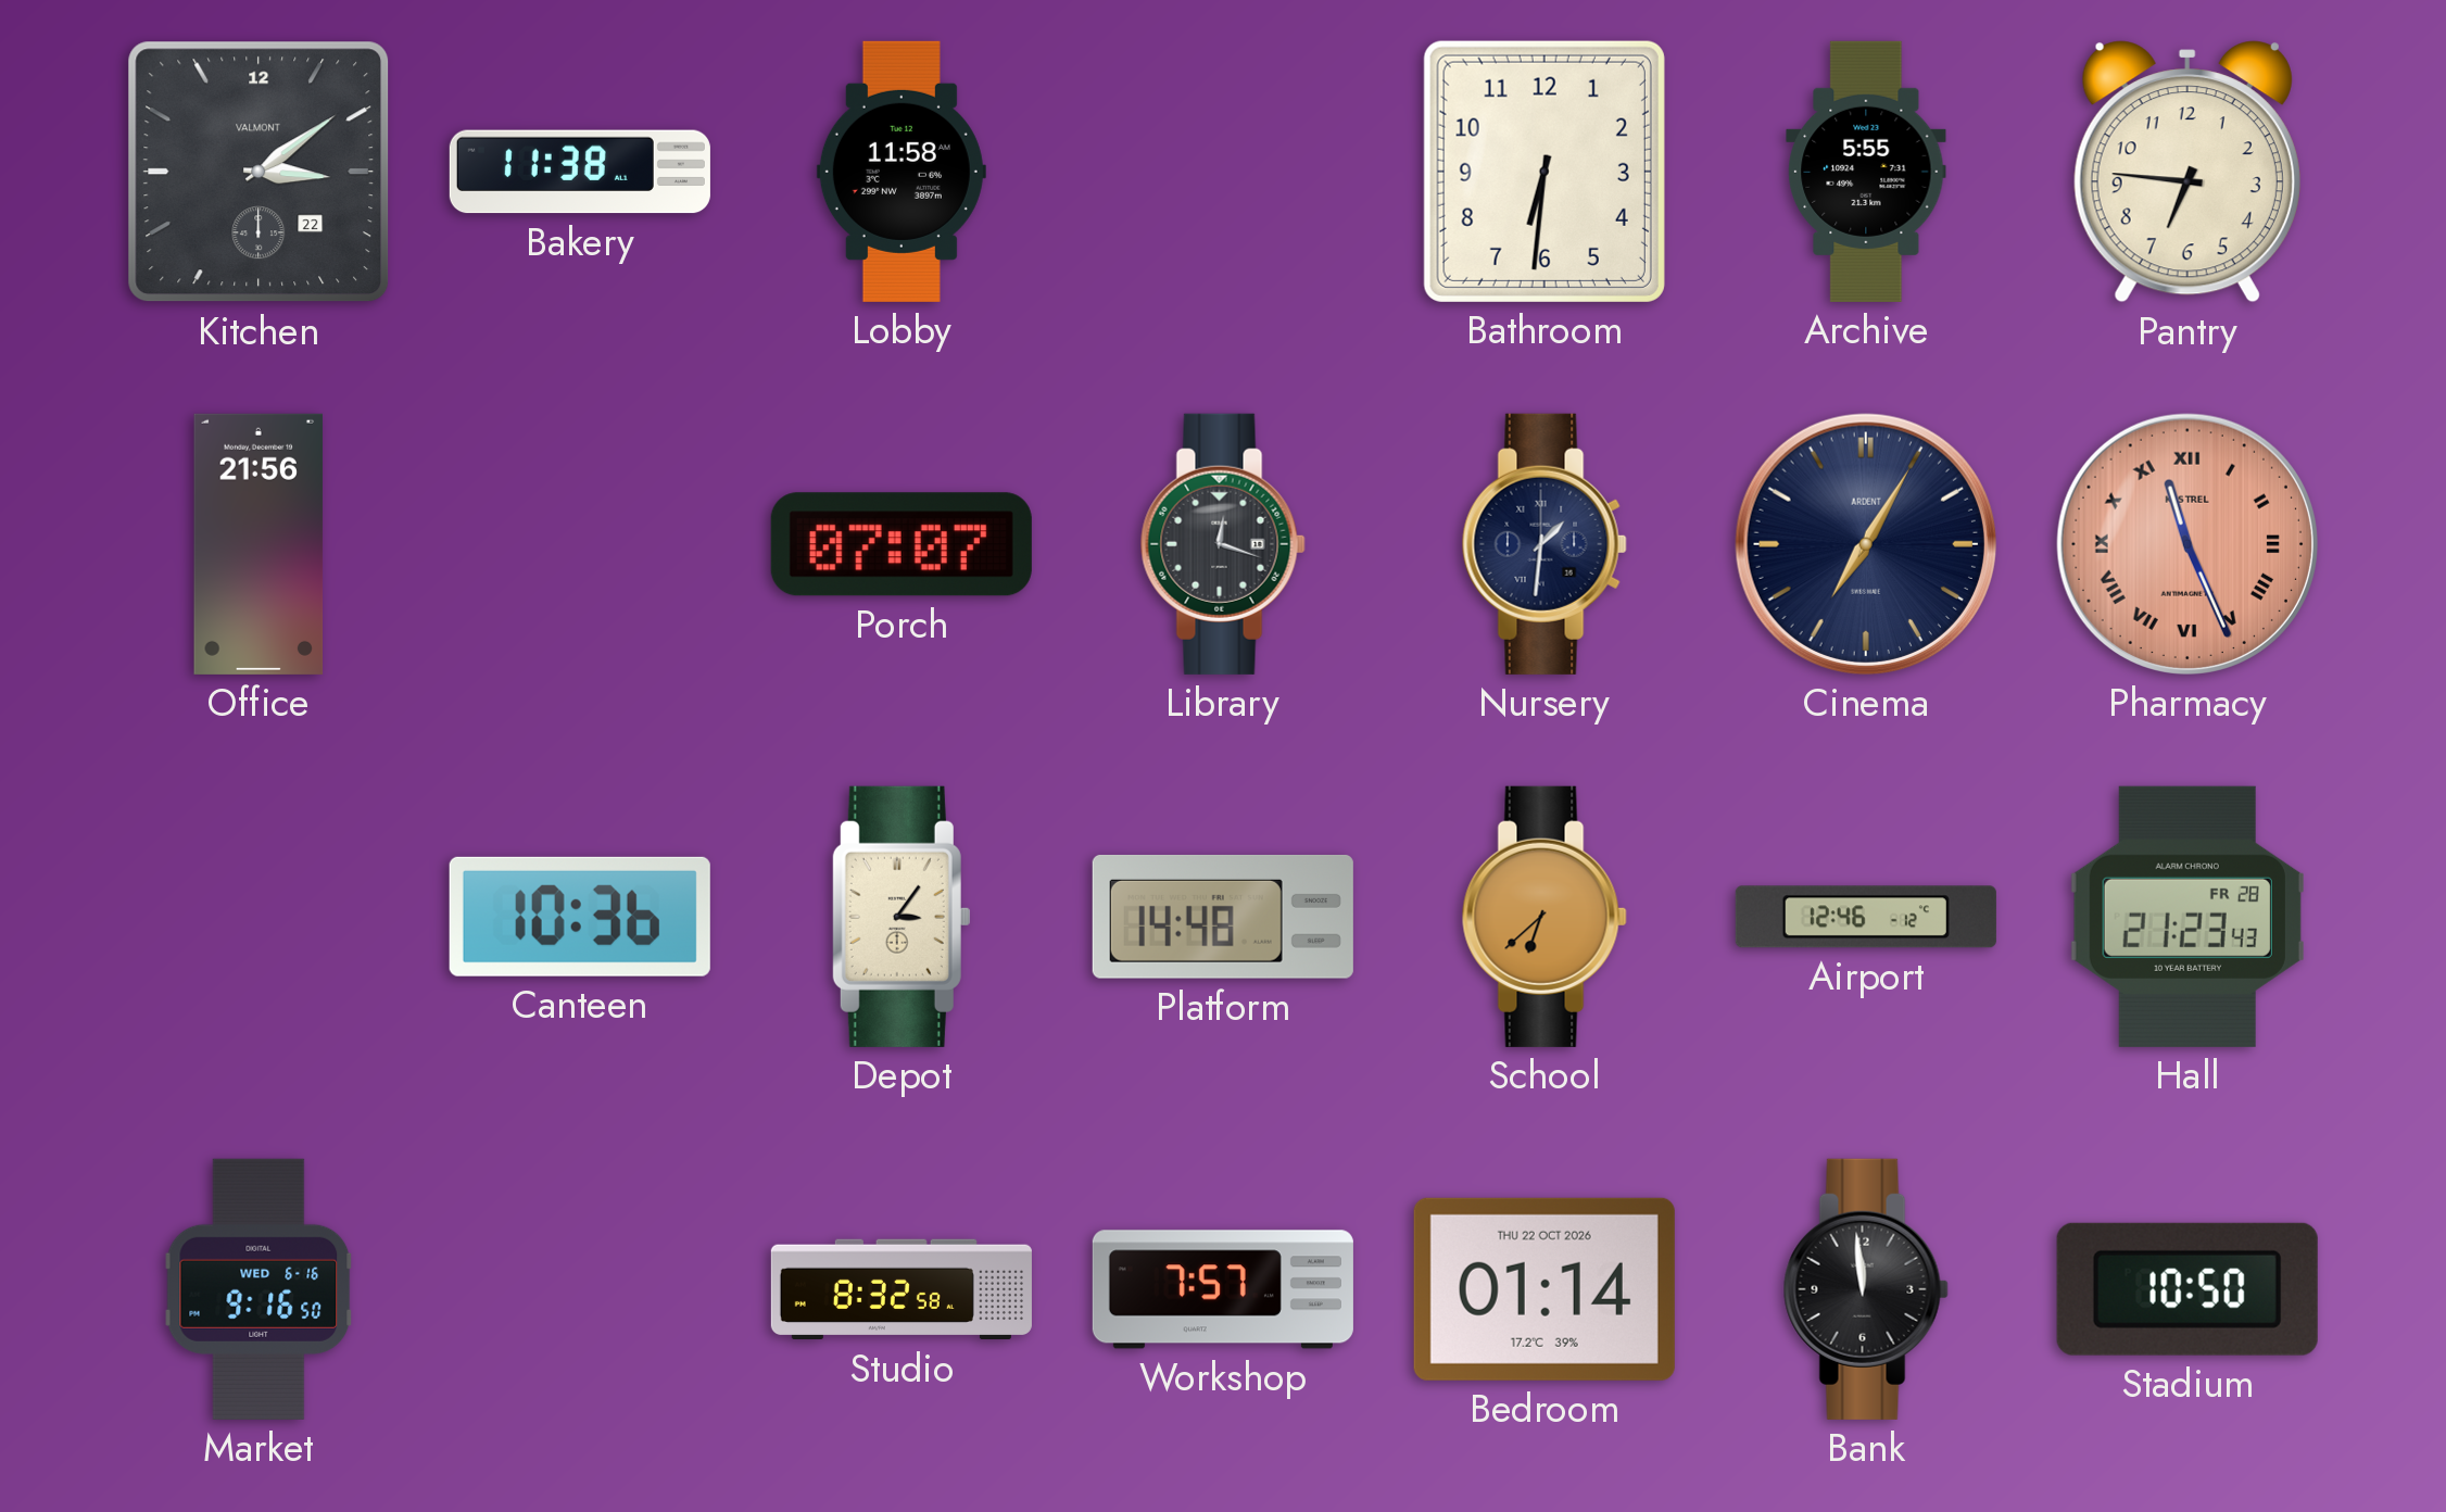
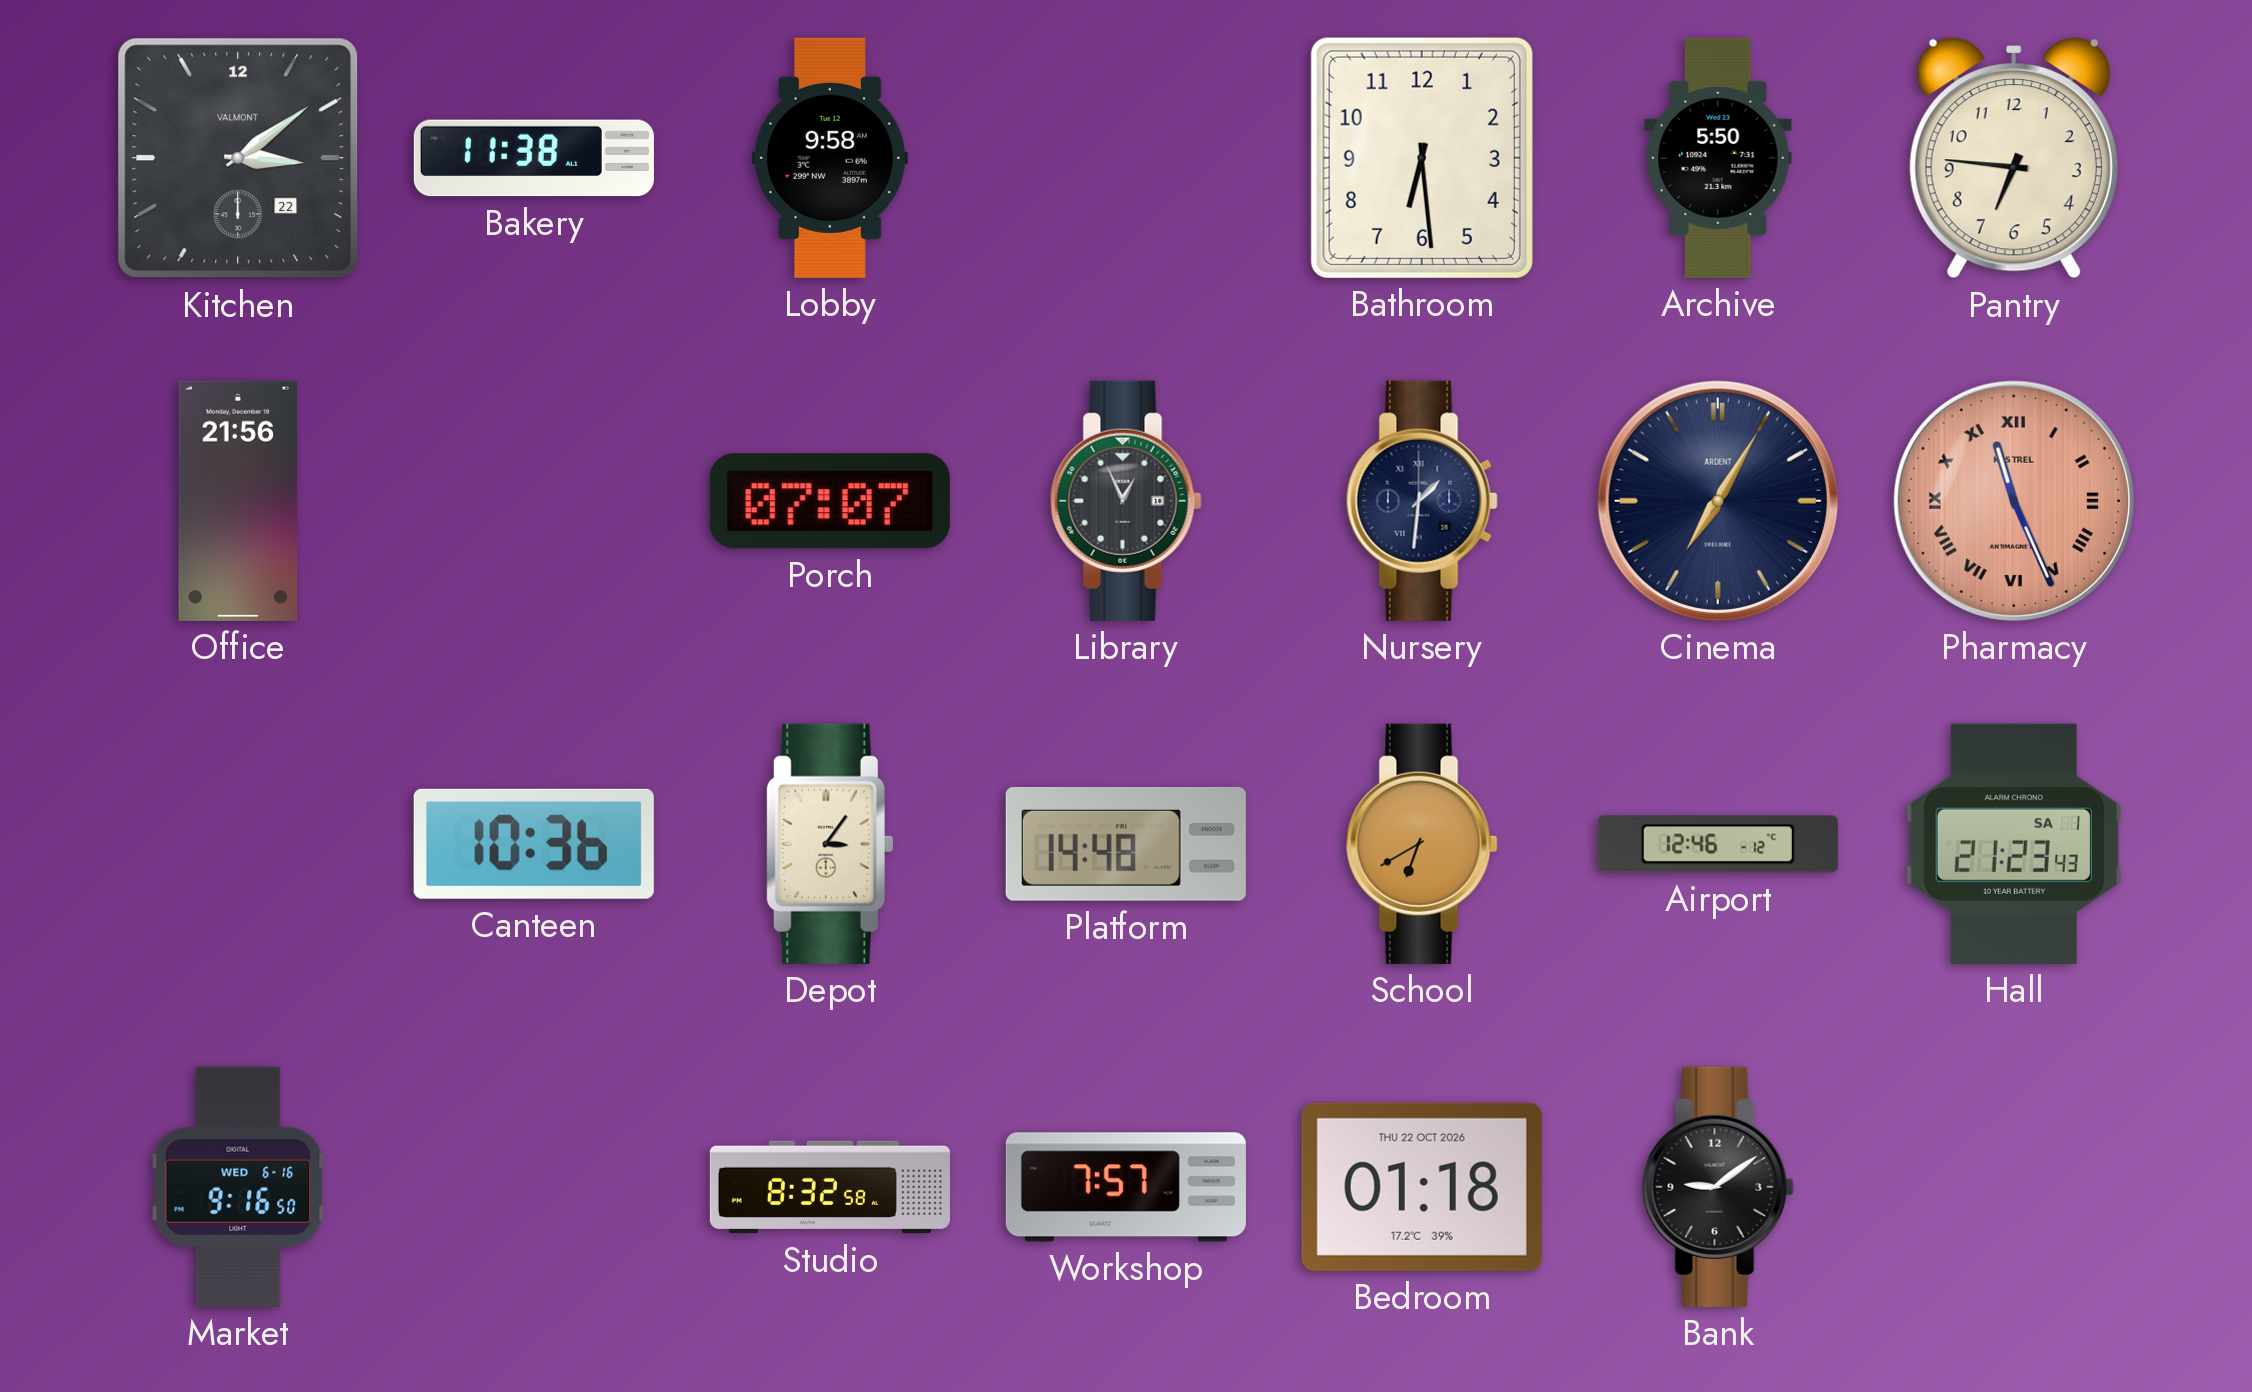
Lobby: 11:58 -> 9:58
Bathroom: 6:31 -> 6:29
Archive: 5:55 -> 5:50
Library: 12:18 -> 12:56
School: 6:38 -> 6:40
Hall date: FR 28 -> SA 1
Bedroom: 01:14 -> 01:18
Bank: 11:59 -> 9:09
Stadium: 10:50 -> none
